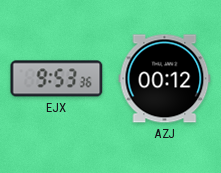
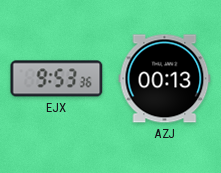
AZJ: 00:12 -> 00:13
